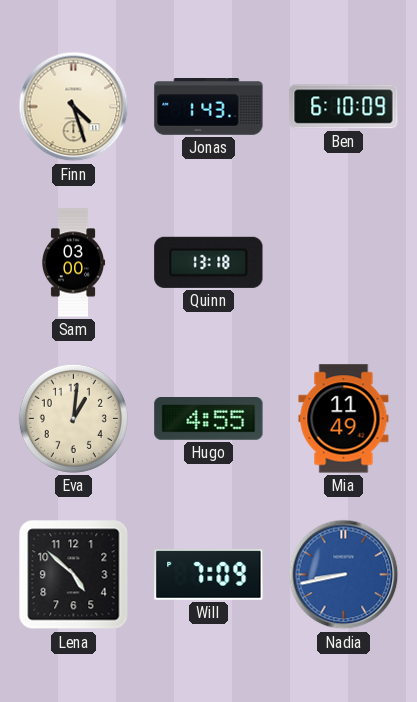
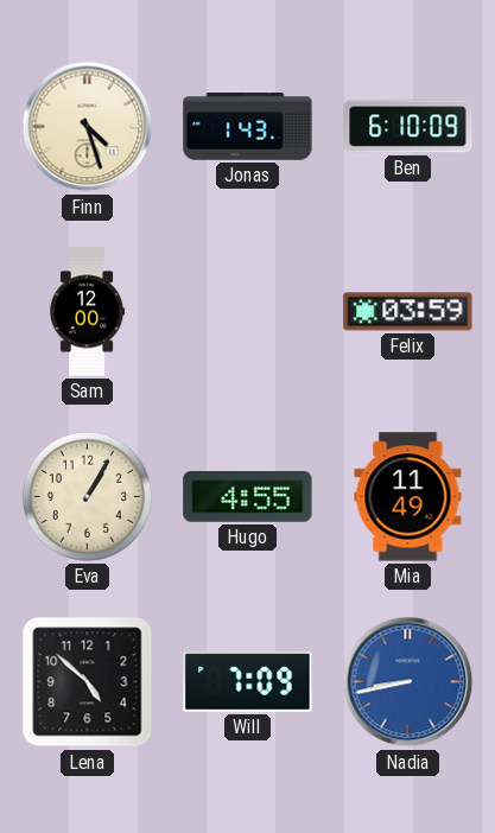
Sam: 03:00 -> 12:00
Quinn: 13:18 -> none
Felix: none -> 03:59
Eva: 1:01 -> 1:05
